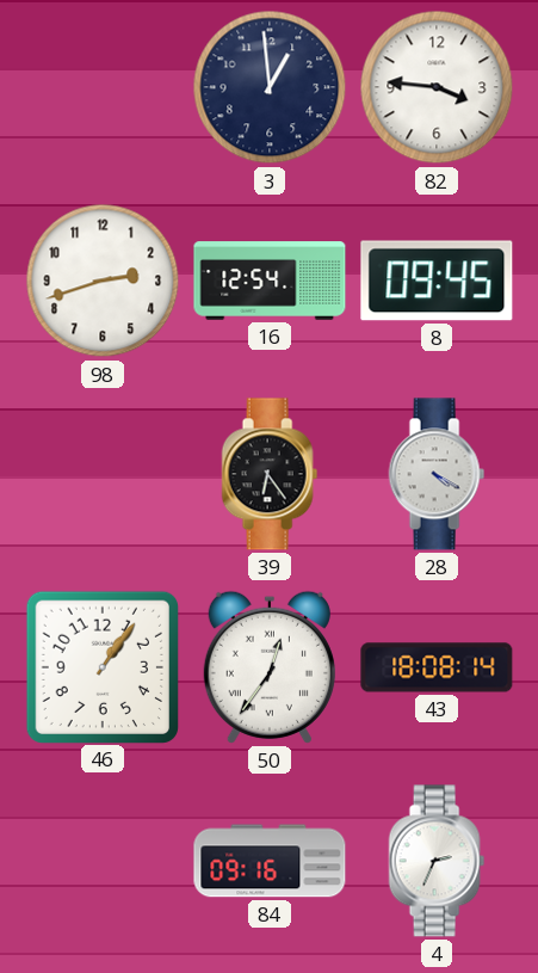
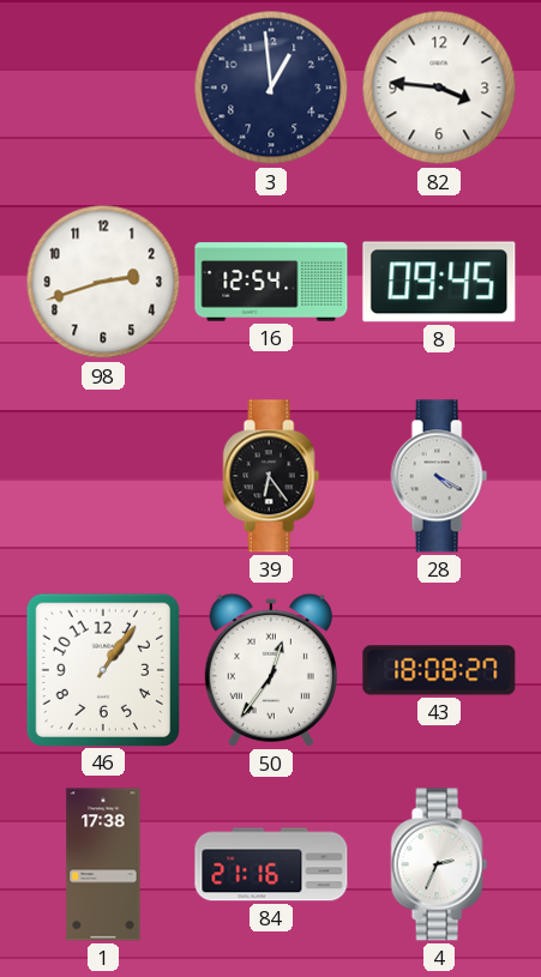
43: 18:08:14 -> 18:08:27
1: none -> 17:38
84: 09:16 -> 21:16
